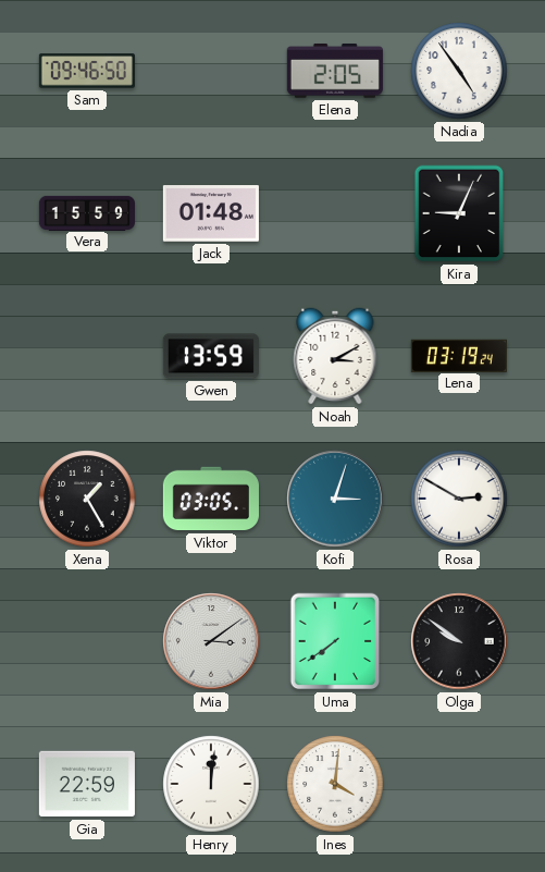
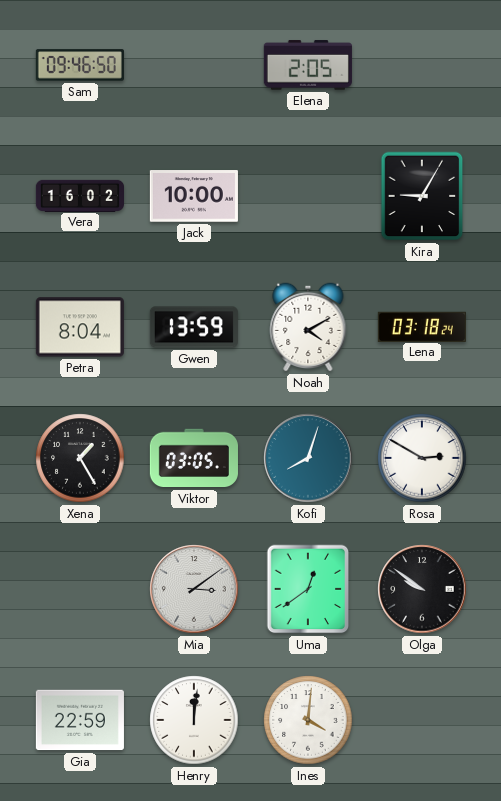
Nadia: 4:54 -> none
Vera: 15:59 -> 16:02
Jack: 01:48 -> 10:00
Kira: 9:04 -> 9:05
Petra: none -> 8:04
Noah: 3:10 -> 4:10
Lena: 03:19 -> 03:18
Kofi: 3:03 -> 8:03
Uma: 7:39 -> 12:39
